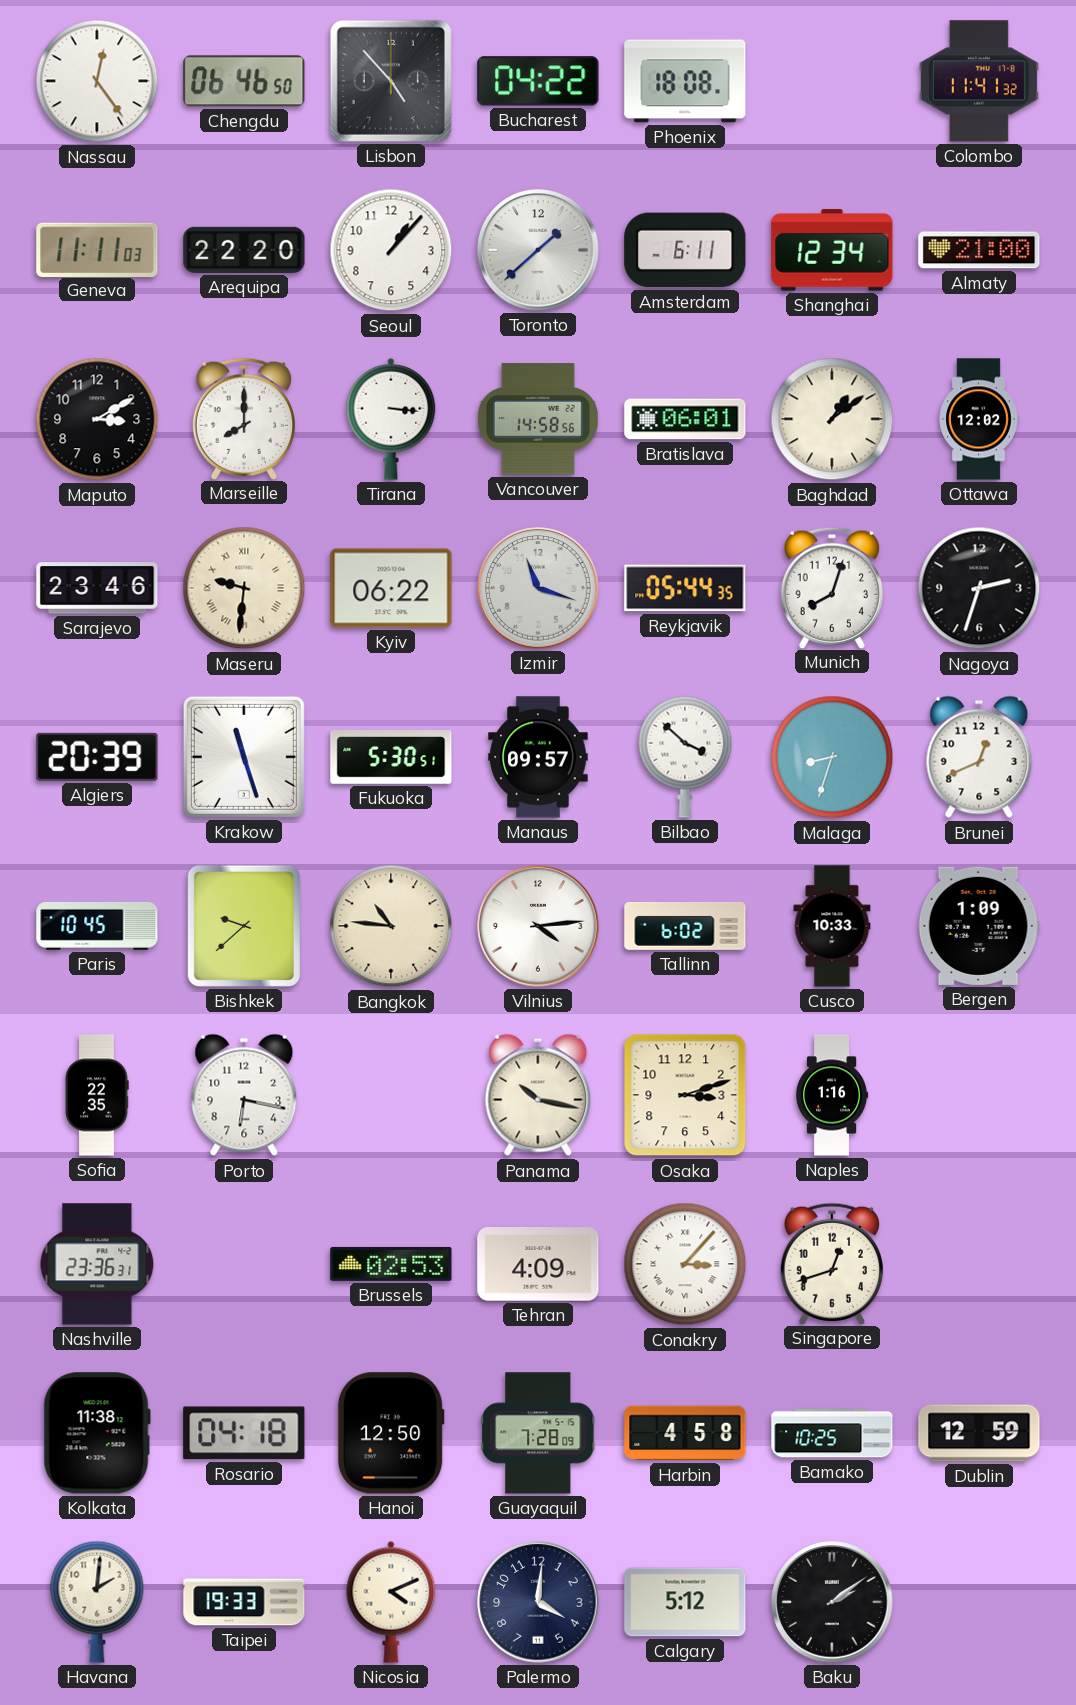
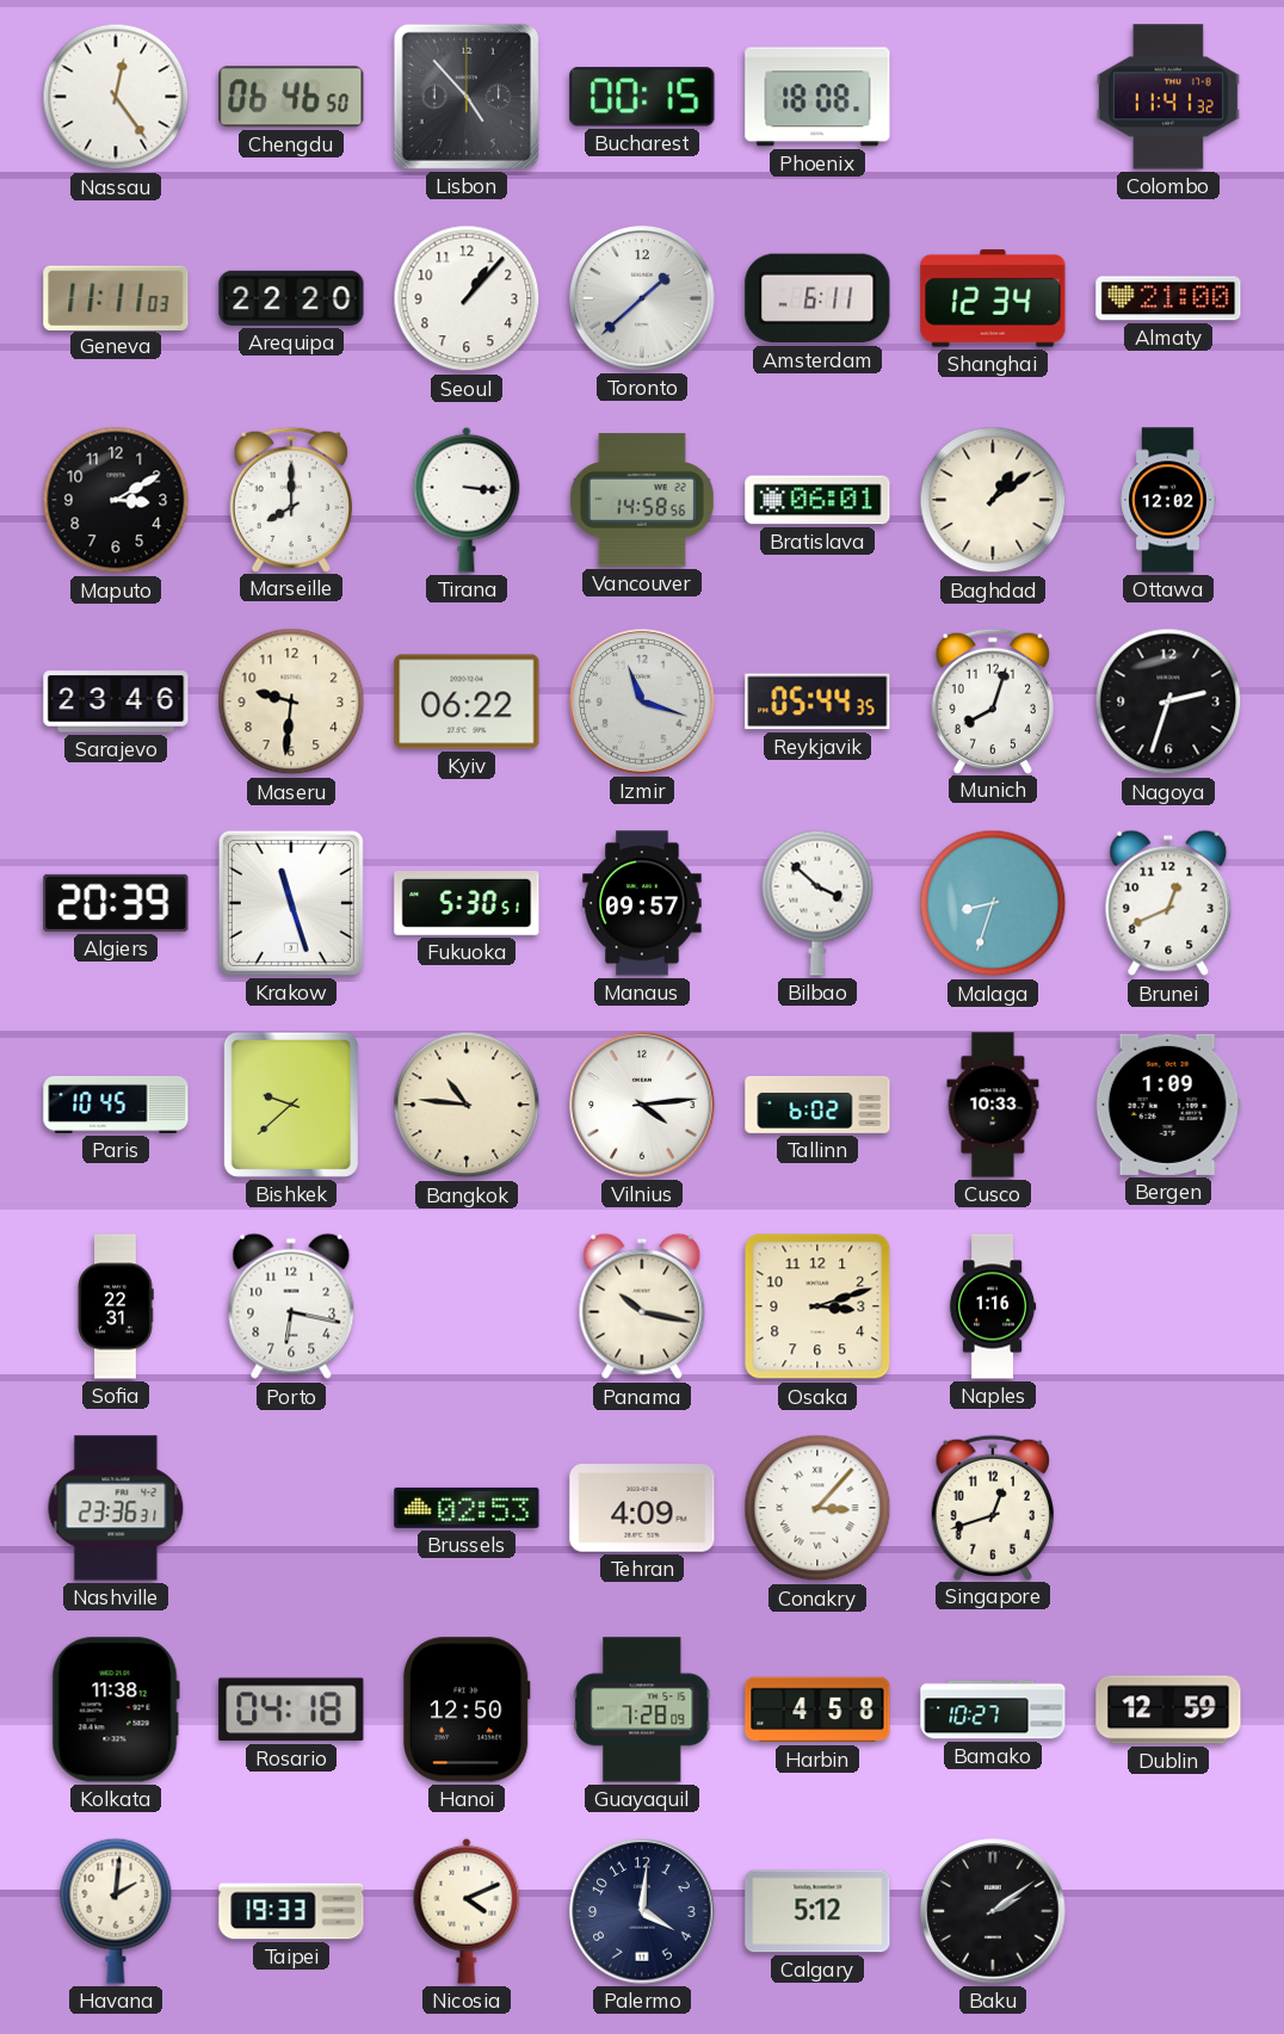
Bucharest: 04:22 -> 00:15
Maseru numerals: Roman -> Arabic
Sofia: 22:35 -> 22:31
Bamako: 10:25 -> 10:27
